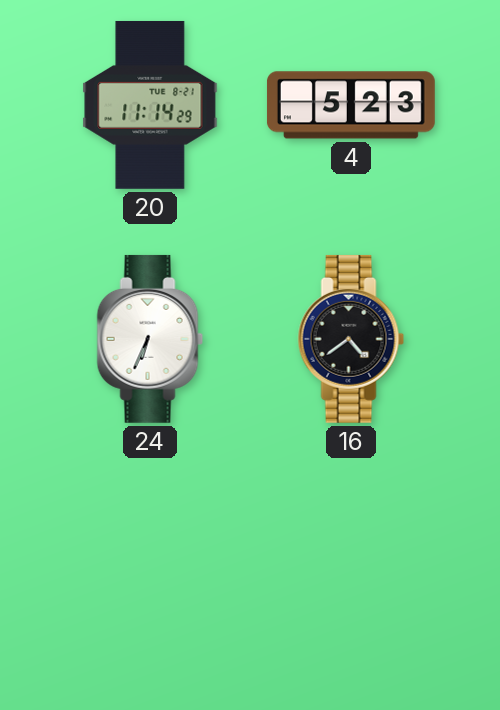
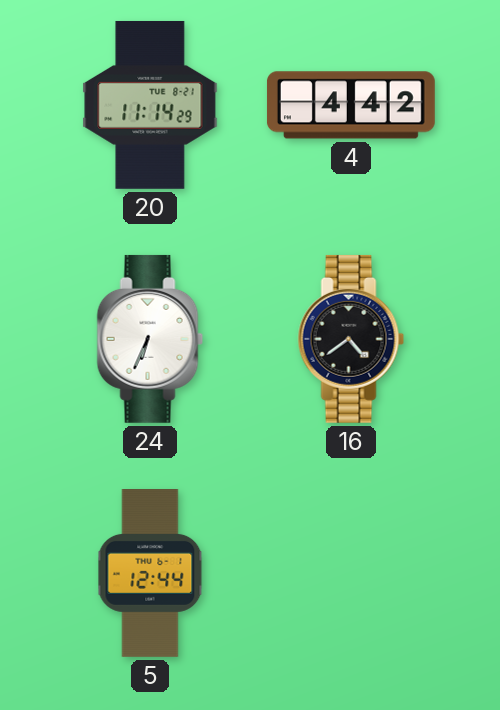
4: 5:23 -> 4:42
5: none -> 12:44
